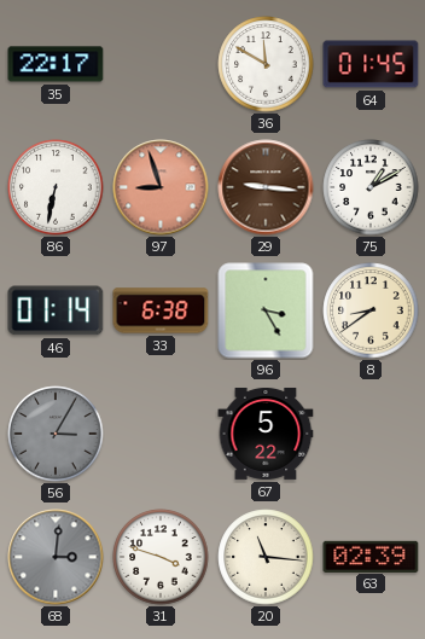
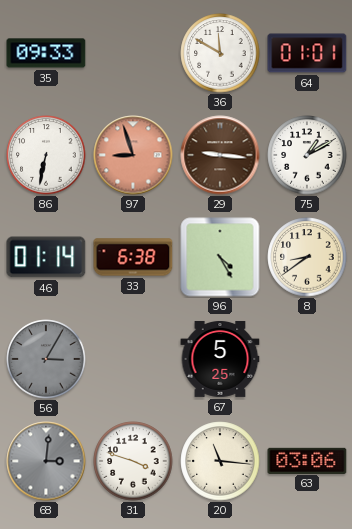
35: 22:17 -> 09:33
64: 01:45 -> 01:01
96: 3:25 -> 4:25
67: 5:22 -> 5:25
63: 02:39 -> 03:06
